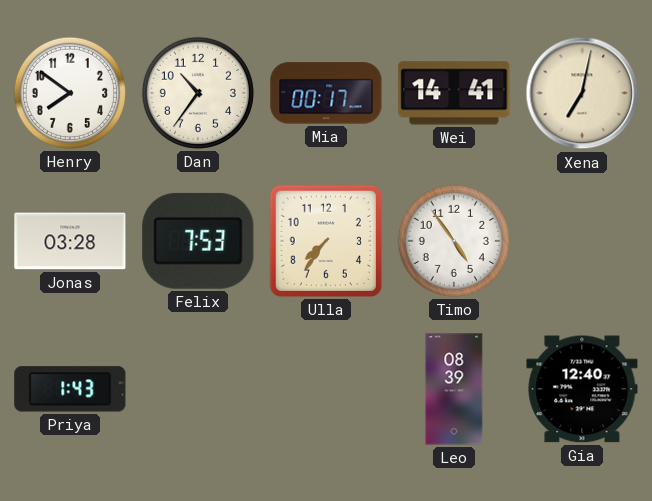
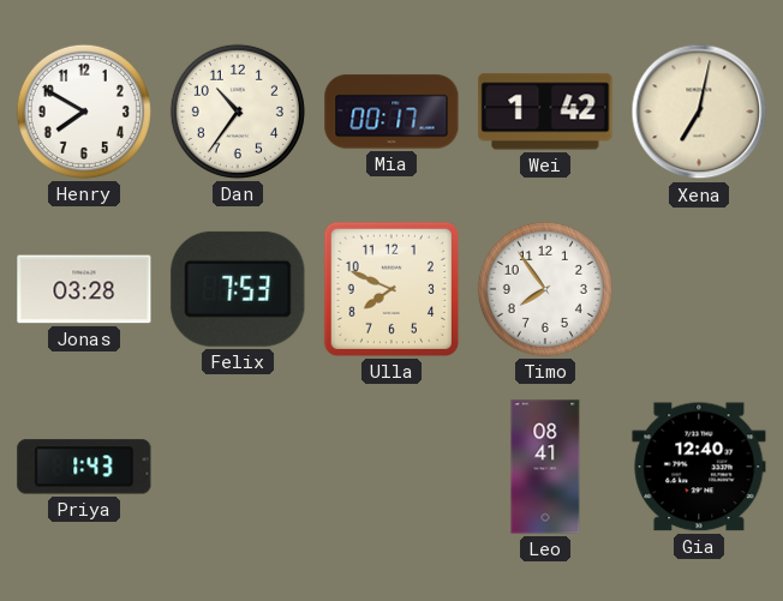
Henry: 7:51 -> 7:50
Wei: 14:41 -> 1:42
Ulla: 7:36 -> 7:49
Timo: 4:54 -> 7:54
Leo: 08:39 -> 08:41
